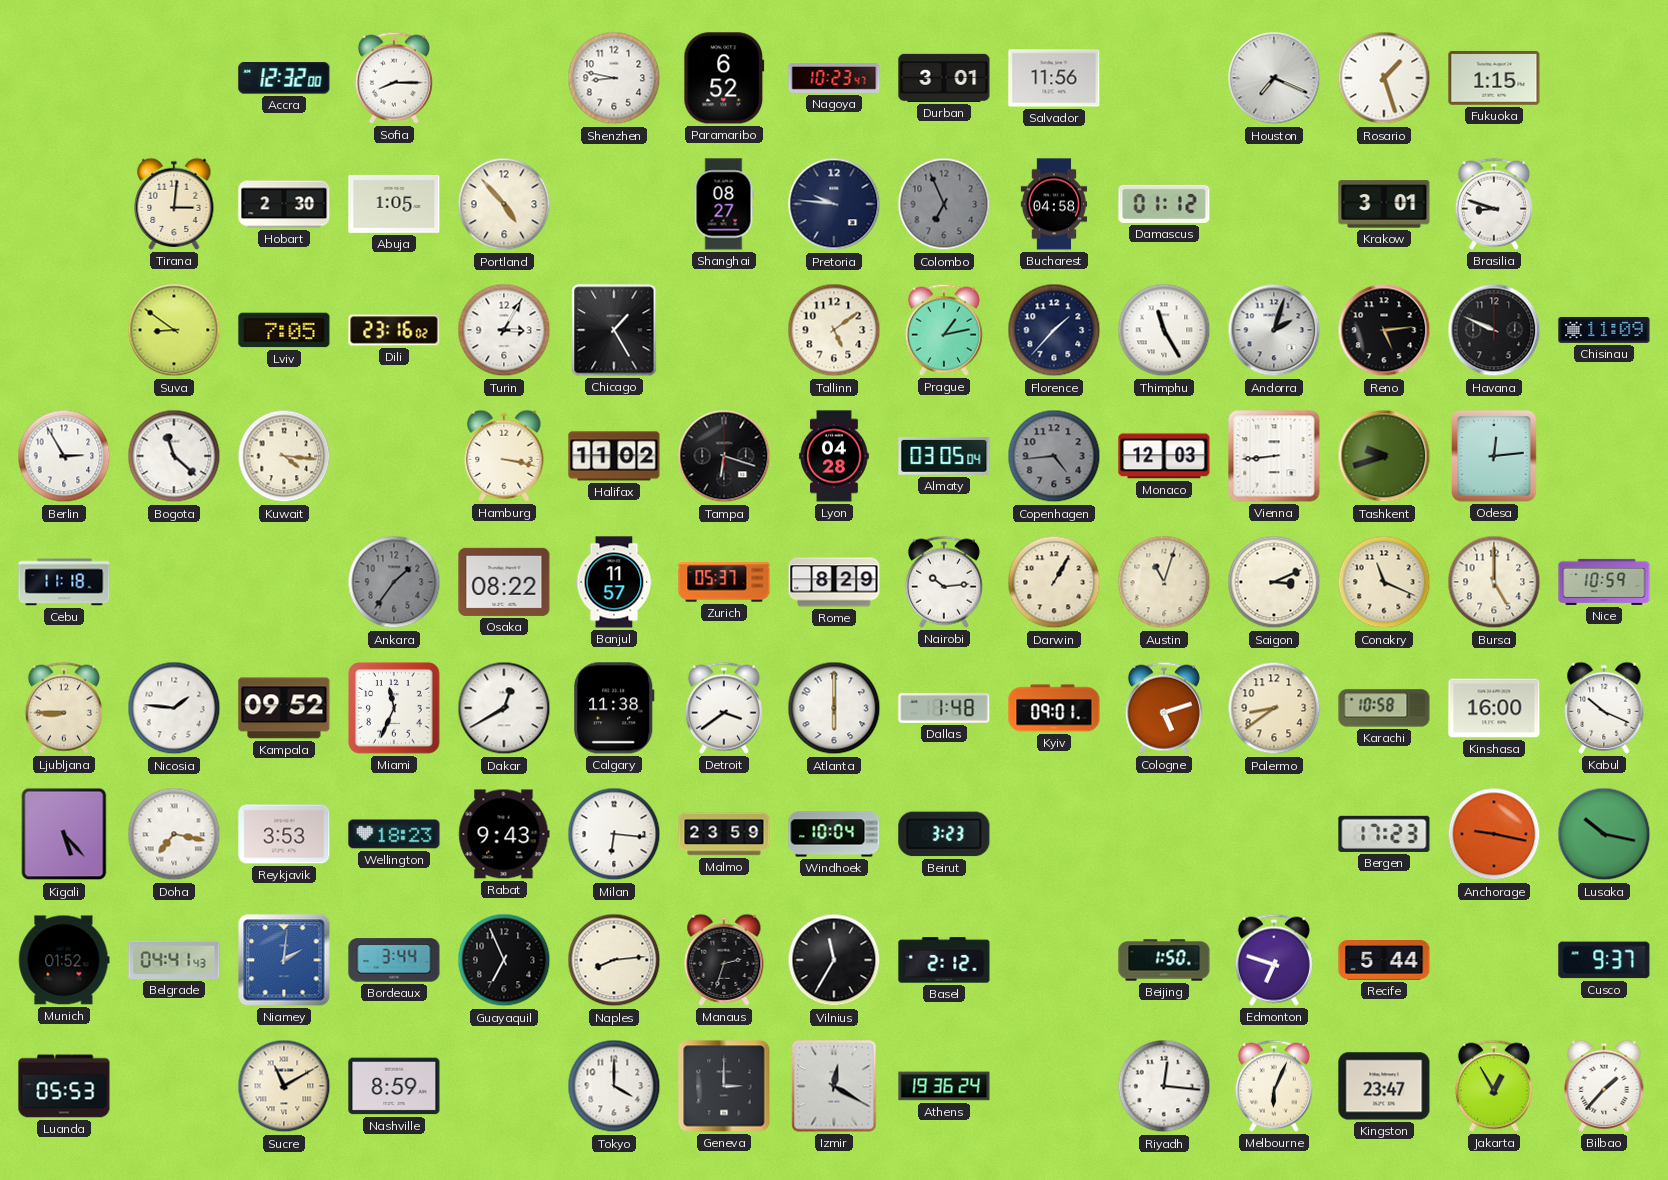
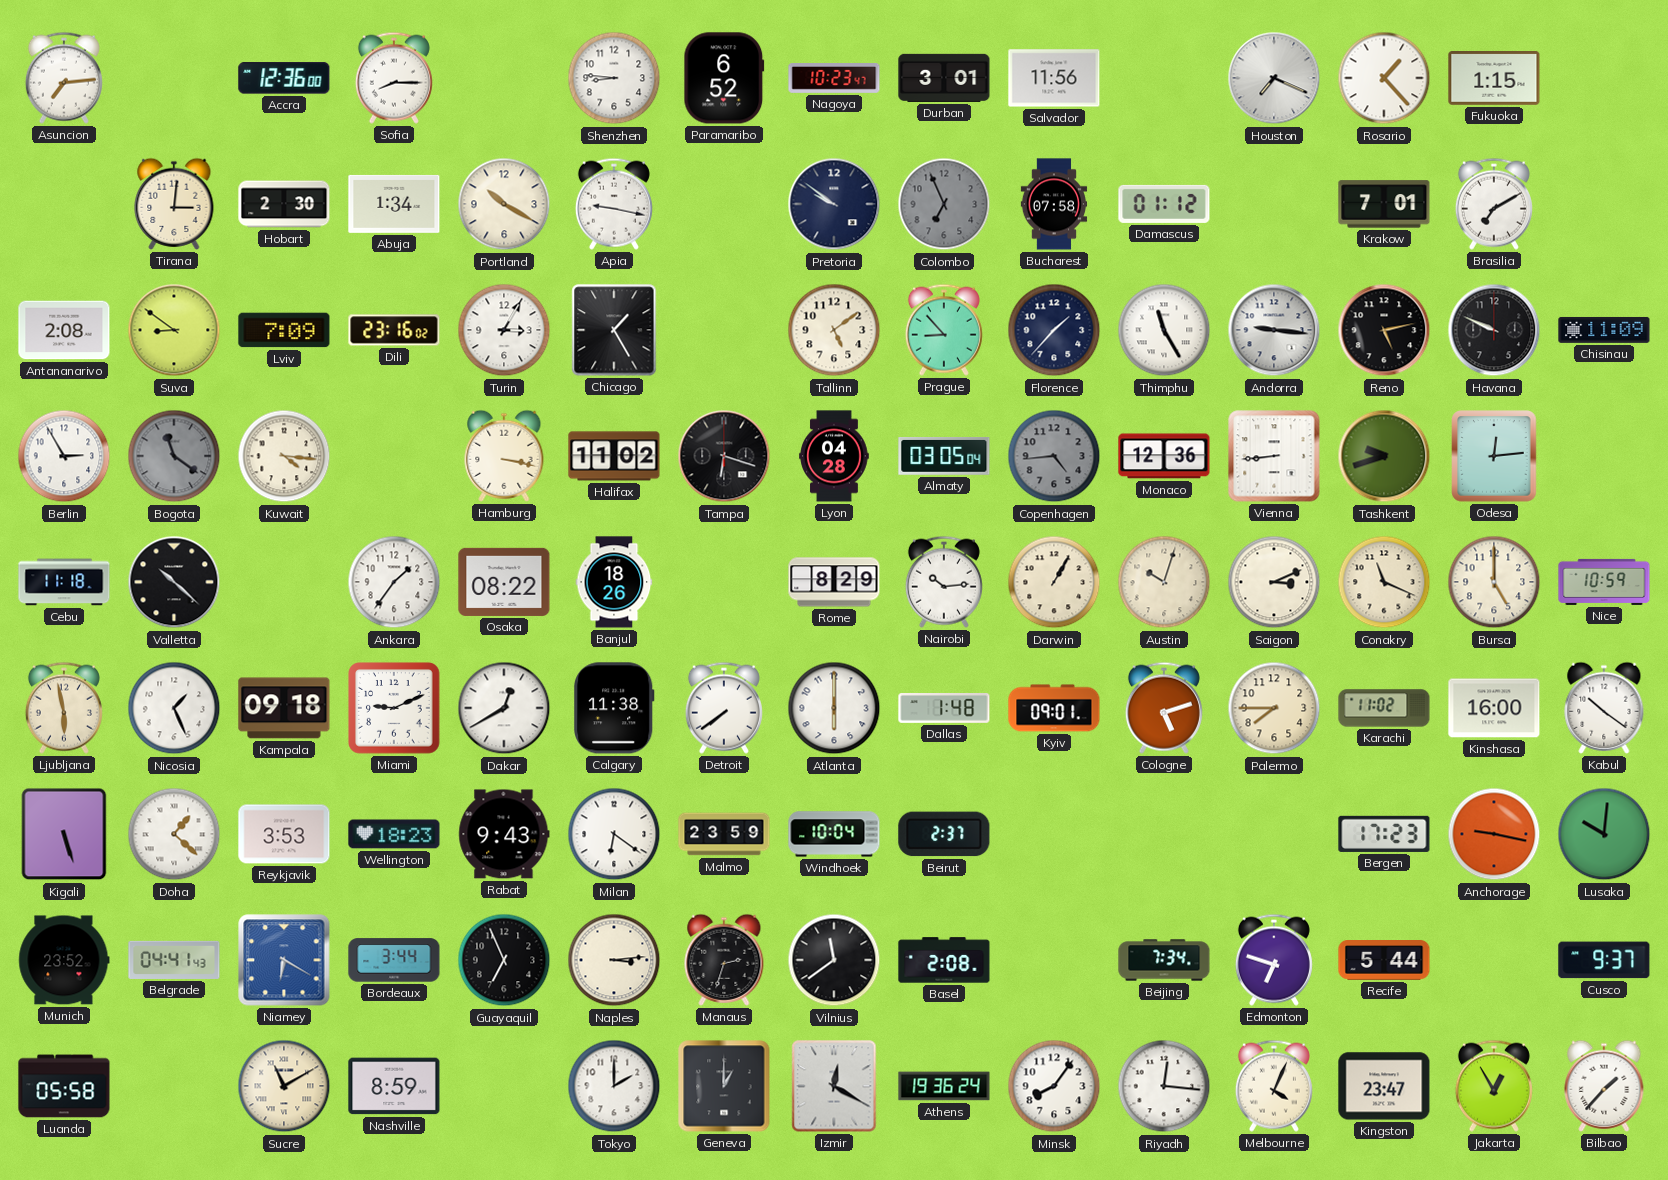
Asuncion: none -> 7:14
Accra: 12:32 -> 12:36
Shenzhen: 8:47 -> 8:46
Rosario: 1:27 -> 1:23
Abuja: 1:05 -> 1:34
Portland: 4:53 -> 10:20
Apia: none -> 9:17
Shanghai: 08:27 -> none
Pretoria: 9:46 -> 9:51
Bucharest: 04:58 -> 07:58
Krakow: 3:01 -> 7:01
Brasilia: 8:48 -> 7:10
Antananarivo: none -> 2:08
Lviv: 7:05 -> 7:09
Prague: 1:13 -> 8:53
Andorra: 2:03 -> 9:16
Reno: 5:14 -> 5:13
Bogota: 11:22 -> 11:21
Bogota dial: white -> grey
Monaco: 12:03 -> 12:36
Valletta: none -> 10:22
Ankara dial: grey -> white
Banjul: 11:57 -> 18:26
Zurich: 05:37 -> none
Austin: 11:03 -> 10:03
Ljubljana: 8:45 -> 5:58
Nicosia: 1:46 -> 1:26
Kampala: 09:52 -> 09:18
Miami: 11:34 -> 9:11
Detroit: 3:39 -> 7:39
Palermo: 8:39 -> 7:45
Karachi: 10:58 -> 11:02
Kabul: 10:19 -> 10:21
Kigali: 5:23 -> 5:27
Doha: 7:17 -> 1:22
Milan: 6:16 -> 6:21
Beirut: 3:23 -> 2:37
Lusaka: 10:17 -> 10:01
Munich: 01:52 -> 23:52
Niamey: 2:01 -> 6:20
Naples: 8:14 -> 3:14
Vilnius: 11:35 -> 11:39
Basel: 2:12 -> 2:08
Beijing: 1:50 -> 7:34
Luanda: 05:53 -> 05:58
Tokyo: 4:00 -> 2:00
Geneva: 3:00 -> 1:00
Minsk: none -> 8:06
Melbourne: 6:04 -> 4:04
